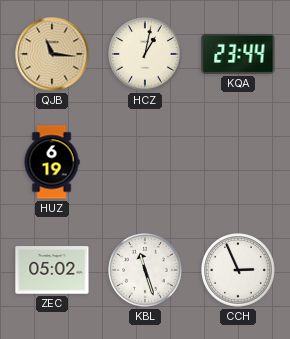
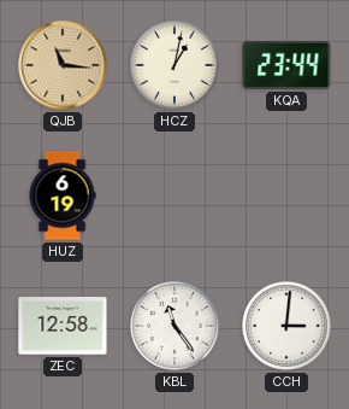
ZEC: 05:02 -> 12:58
KBL: 11:27 -> 11:24
CCH: 2:56 -> 3:01
